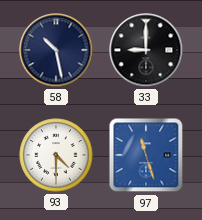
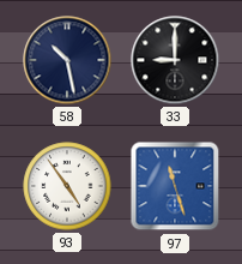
93: 4:30 -> 4:54
